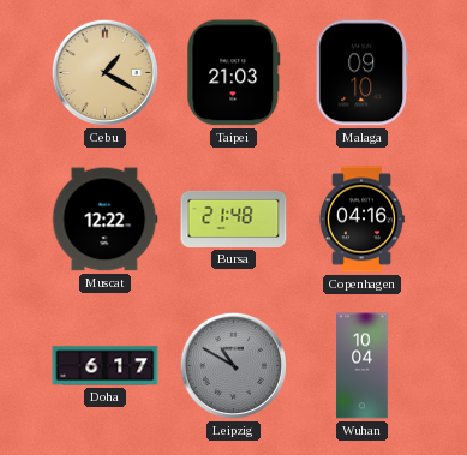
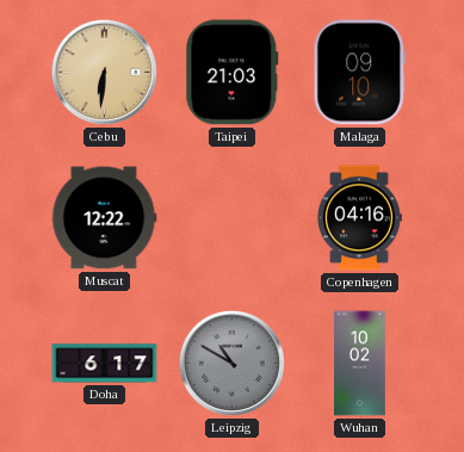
Cebu: 1:20 -> 6:31
Bursa: 21:48 -> none
Wuhan: 10:04 -> 10:02
